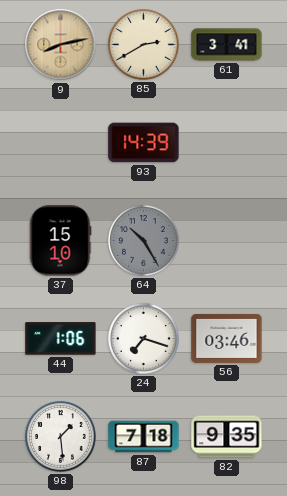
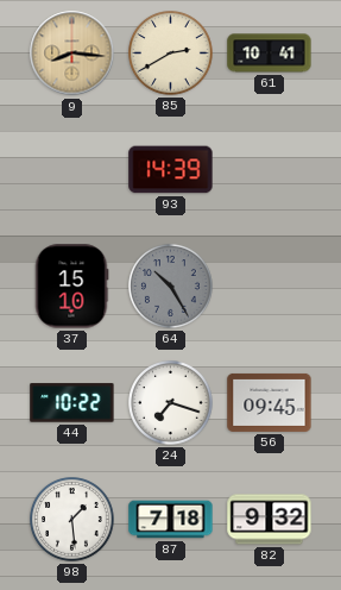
9: 8:13 -> 8:16
61: 3:41 -> 10:41
44: 1:06 -> 10:22
56: 03:46 -> 09:45
82: 9:35 -> 9:32
